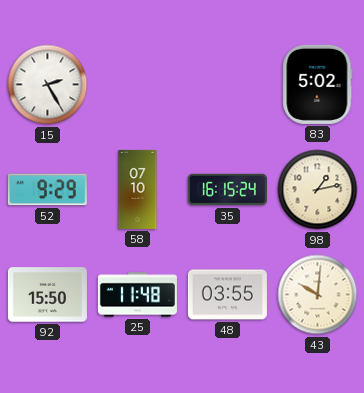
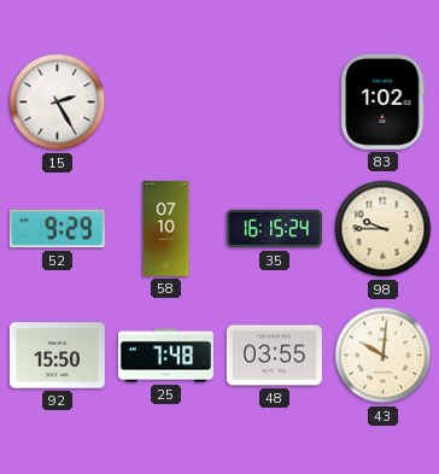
83: 5:02 -> 1:02
98: 1:13 -> 9:45
25: 11:48 -> 7:48
